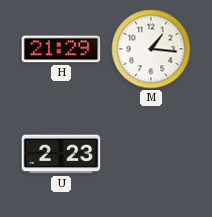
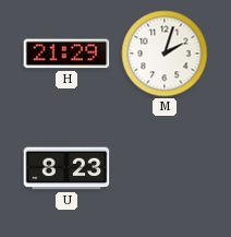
M: 1:16 -> 2:03
U: 2:23 -> 8:23
